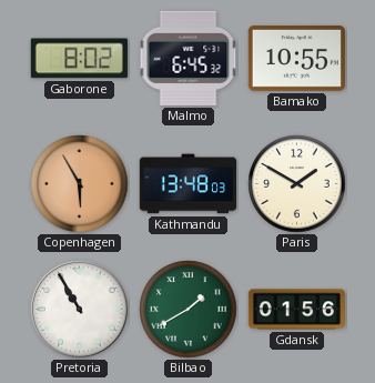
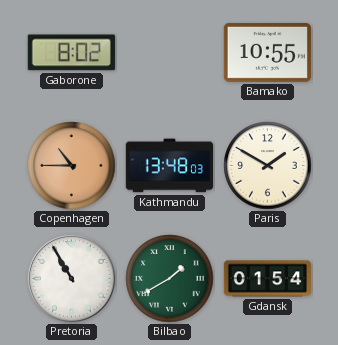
Malmo: 6:45 -> none
Copenhagen: 5:55 -> 10:45
Gdansk: 01:56 -> 01:54
